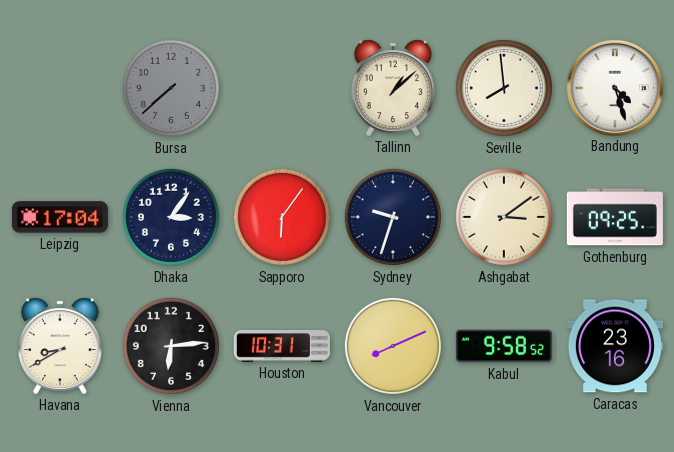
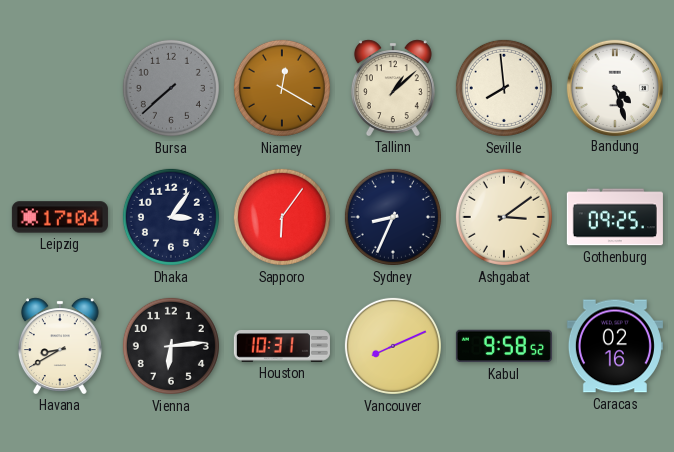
Niamey: none -> 12:20
Sydney: 9:33 -> 8:34
Caracas: 23:16 -> 02:16
